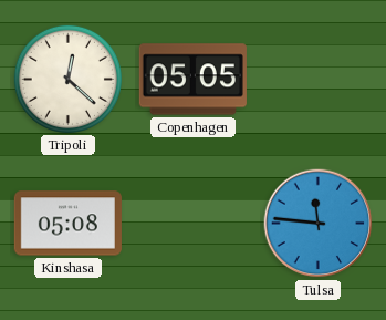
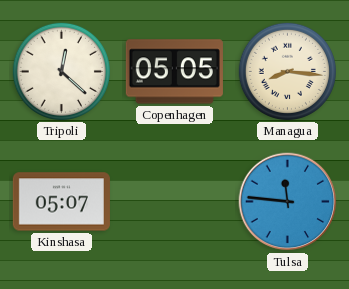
Managua: none -> 8:16
Kinshasa: 05:08 -> 05:07
